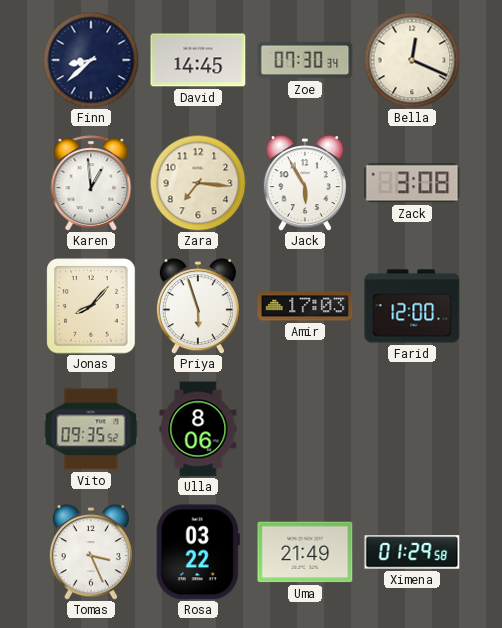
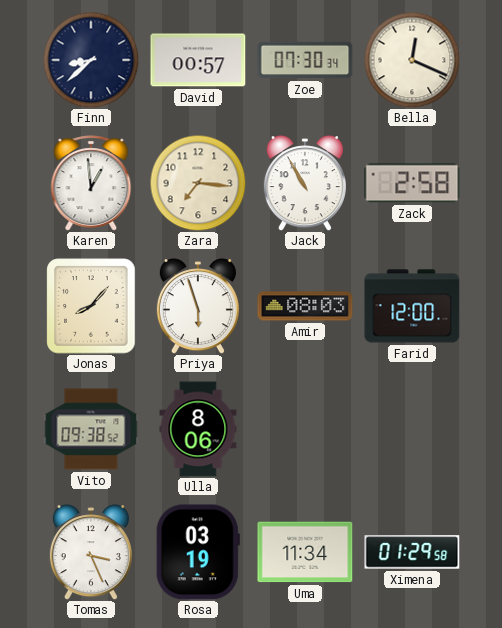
David: 14:45 -> 00:57
Jack: 5:55 -> 10:55
Zack: 3:08 -> 2:58
Amir: 17:03 -> 08:03
Vito: 09:35 -> 09:38
Rosa: 03:22 -> 03:19
Uma: 21:49 -> 11:34
